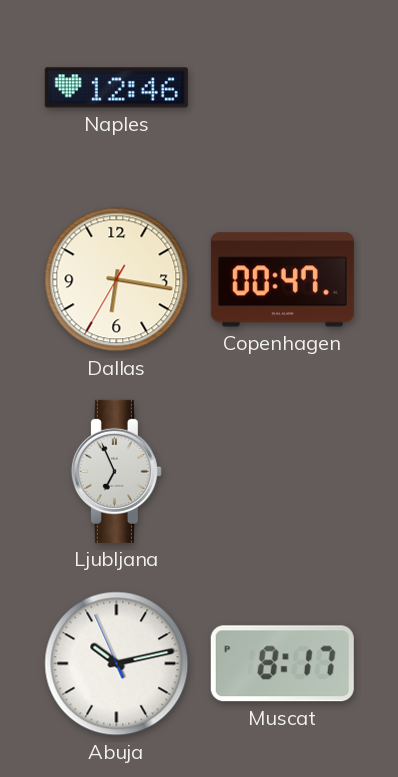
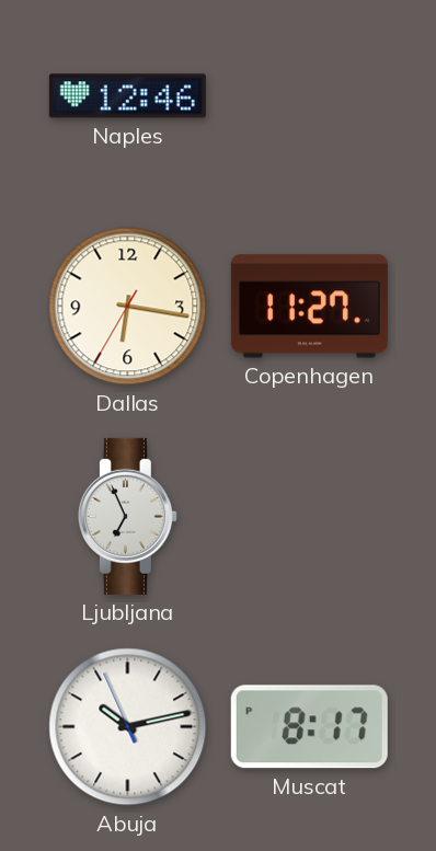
Copenhagen: 00:47 -> 11:27
